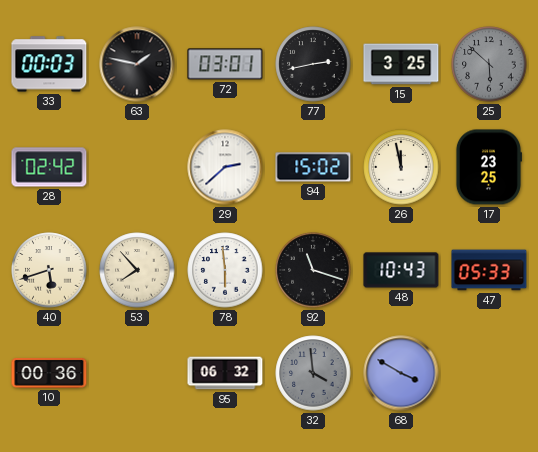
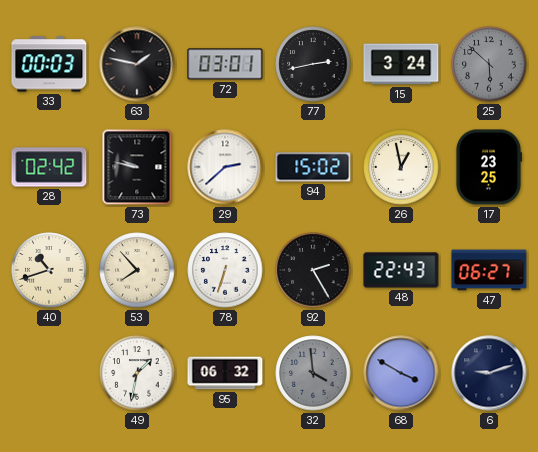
15: 3:25 -> 3:24
73: none -> 9:47
26: 11:58 -> 12:58
40: 5:42 -> 10:42
78: 5:59 -> 6:33
92: 11:18 -> 2:25
48: 10:43 -> 22:43
47: 05:33 -> 06:27
10: 00:36 -> none
49: none -> 1:32
6: none -> 9:12
